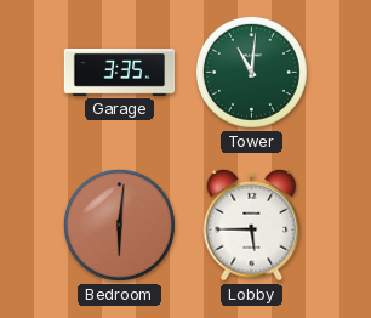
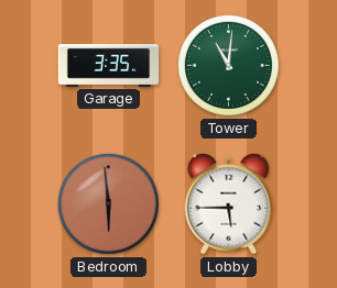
Bedroom: 6:01 -> 5:59
